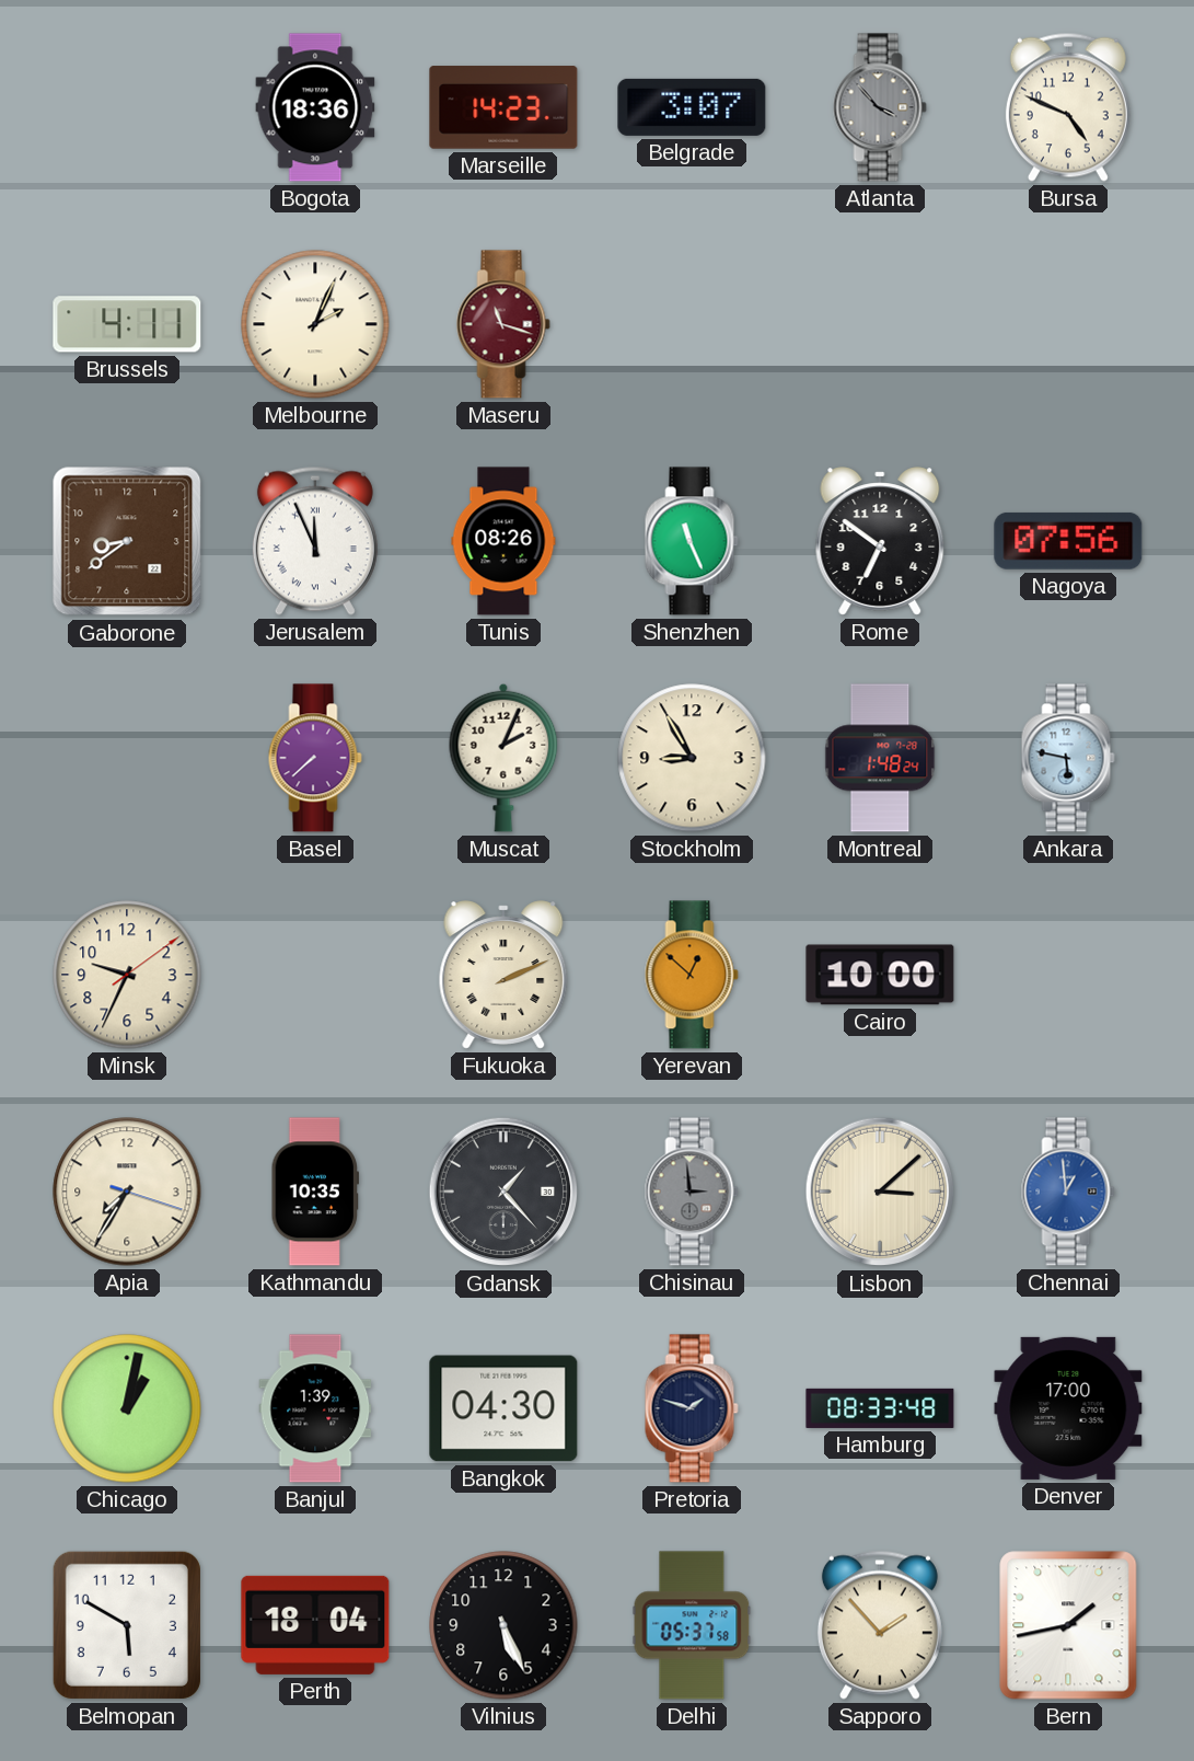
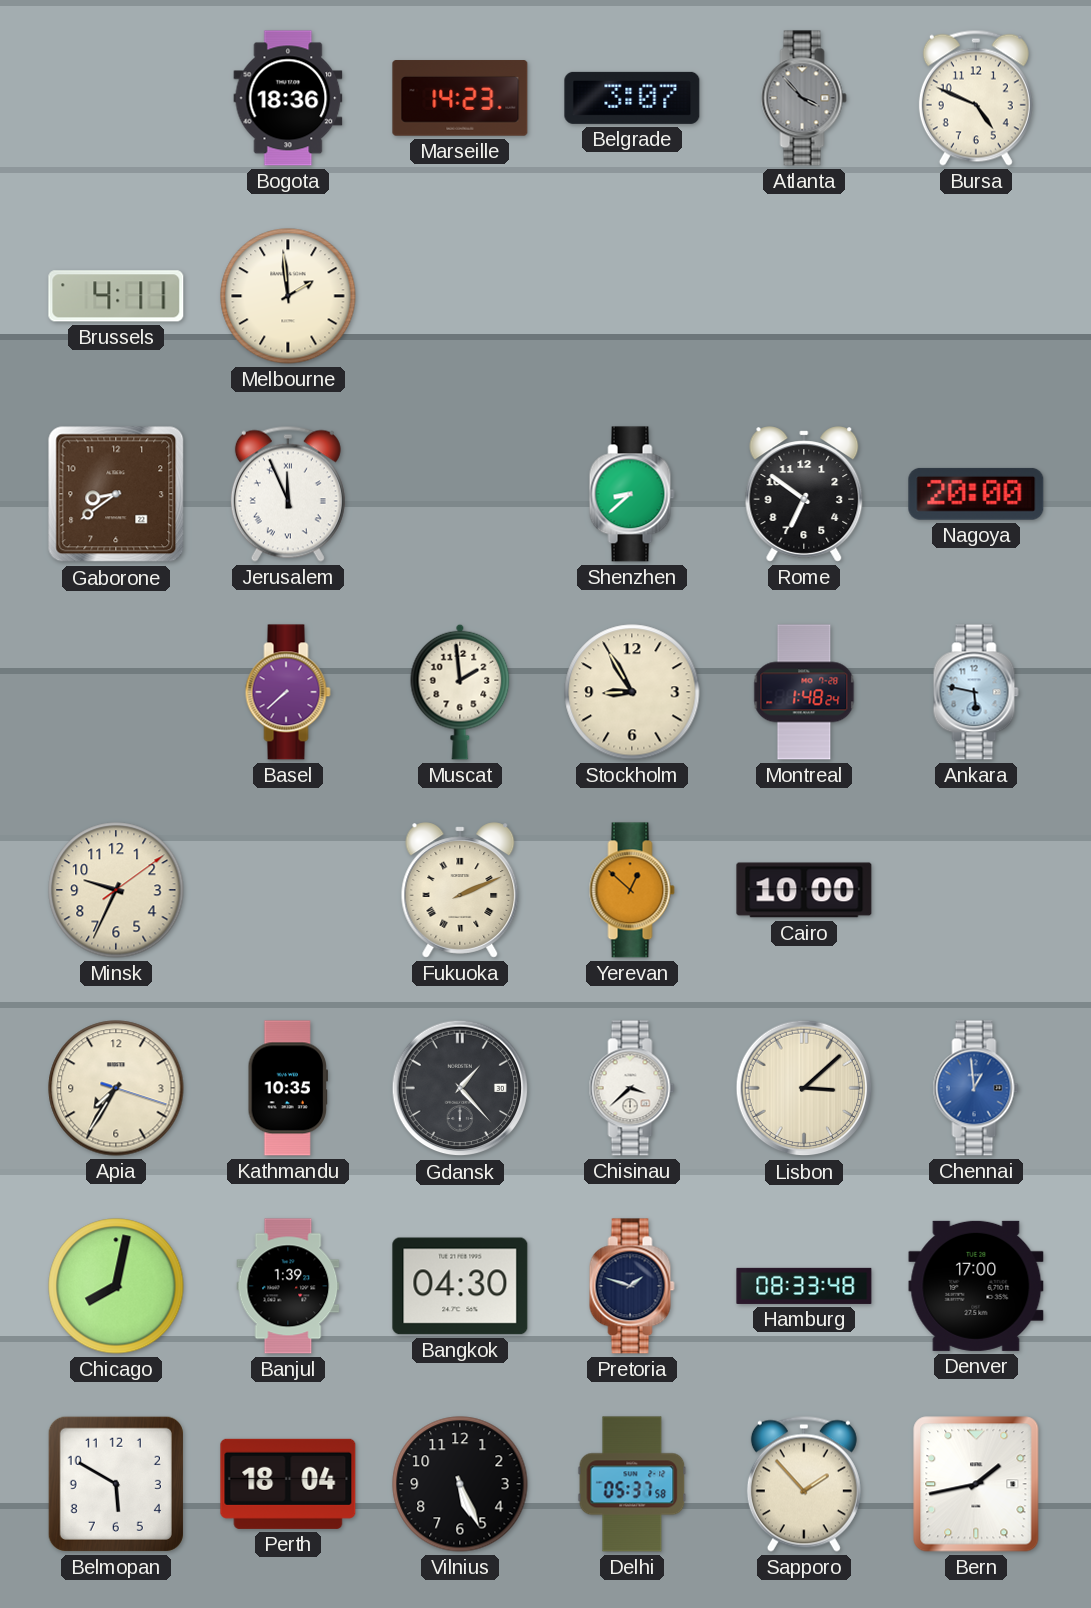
Melbourne: 2:04 -> 1:59
Maseru: 11:18 -> none
Tunis: 08:26 -> none
Shenzhen: 11:26 -> 8:38
Nagoya: 07:56 -> 20:00
Muscat: 2:04 -> 1:59
Chisinau: 2:59 -> 3:38
Chisinau dial: grey -> white
Chicago: 1:02 -> 8:02
